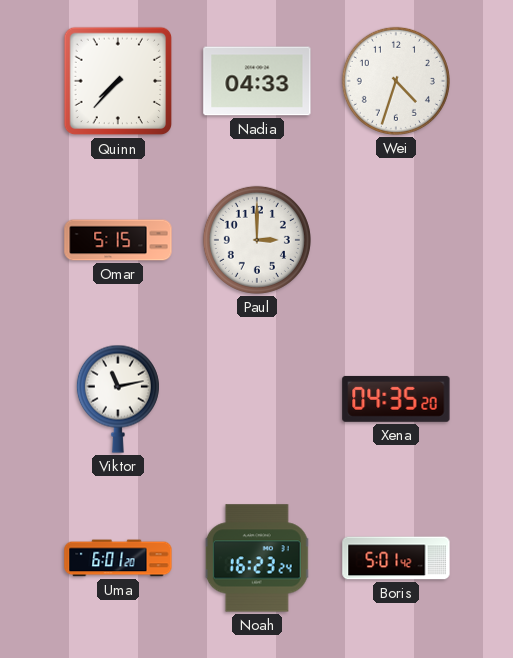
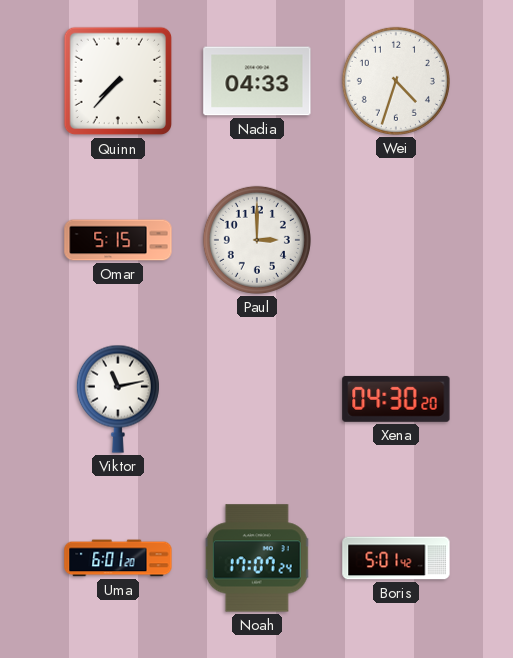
Xena: 04:35 -> 04:30
Noah: 16:23 -> 17:07
